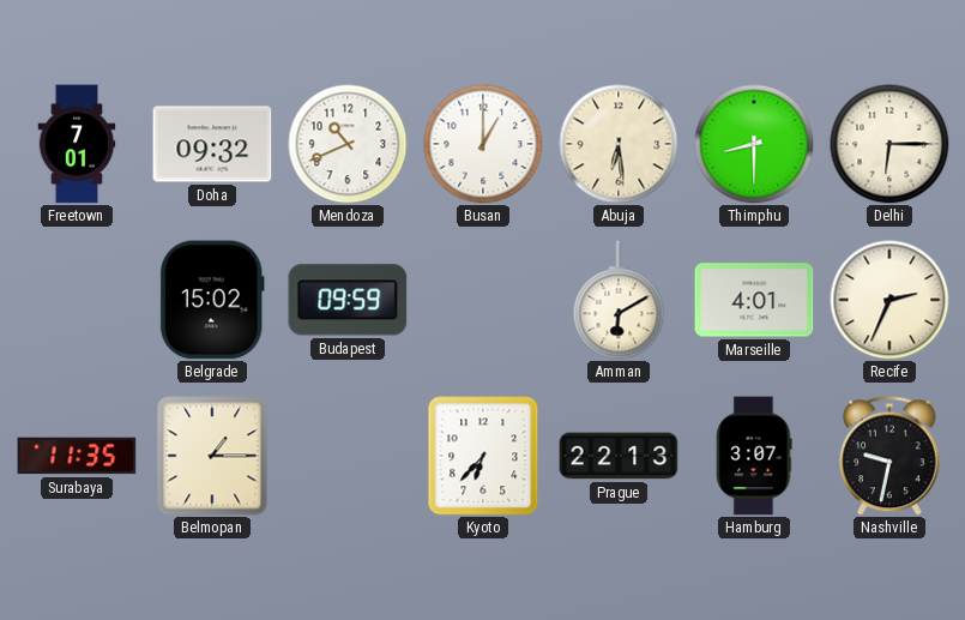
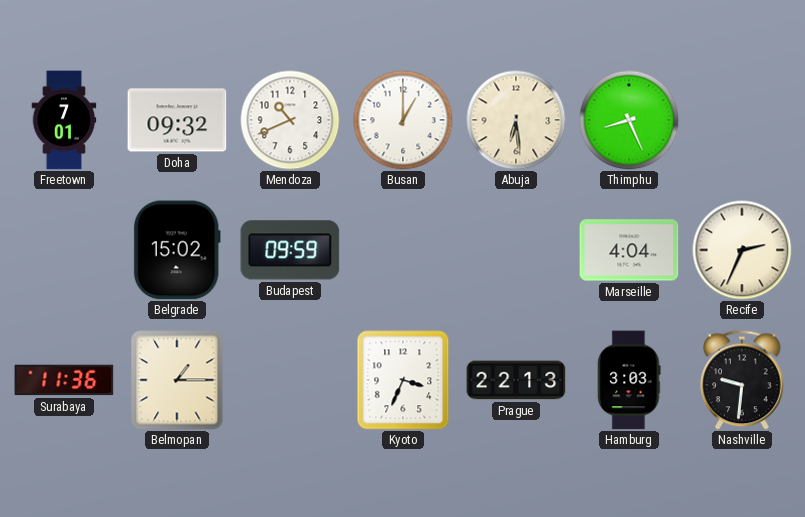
Thimphu: 8:30 -> 8:26
Delhi: 6:15 -> none
Amman: 6:10 -> none
Marseille: 4:01 -> 4:04
Surabaya: 11:35 -> 11:36
Kyoto: 6:37 -> 3:34
Hamburg: 3:07 -> 3:03
Nashville: 9:32 -> 9:31
